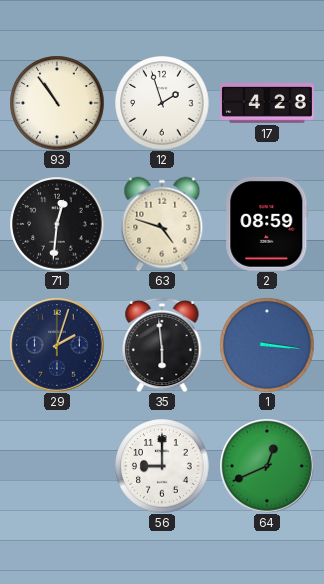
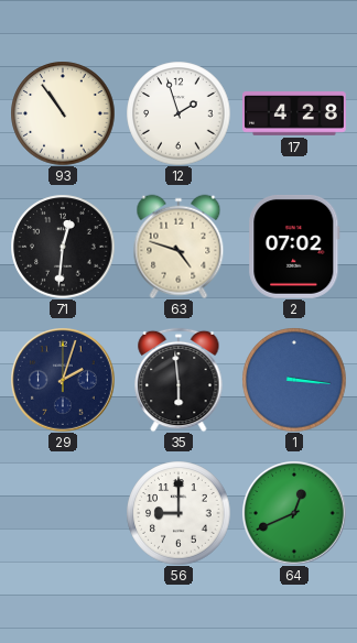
2: 08:59 -> 07:02
